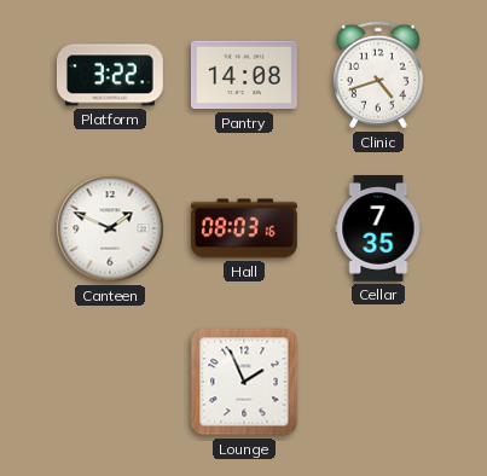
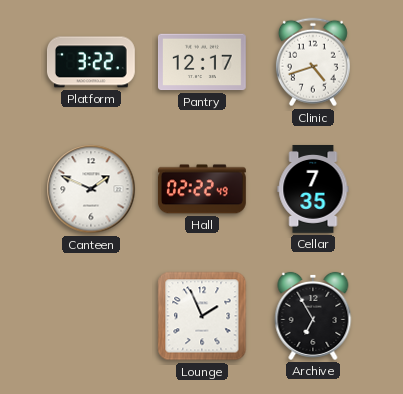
Pantry: 14:08 -> 12:17
Hall: 08:03 -> 02:22
Archive: none -> 6:55
